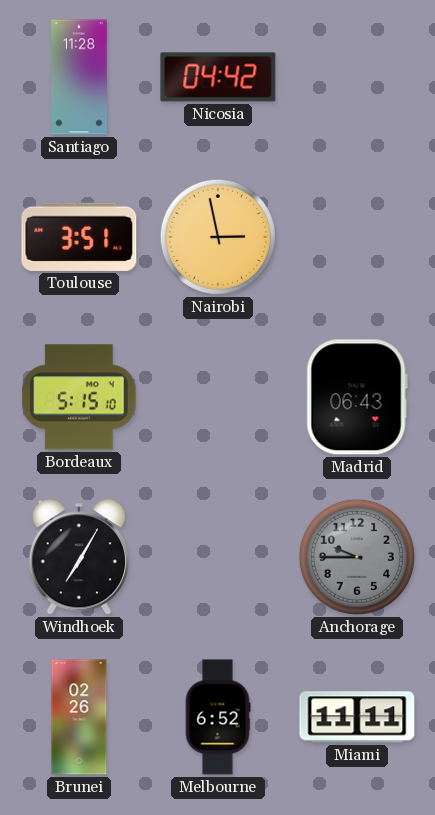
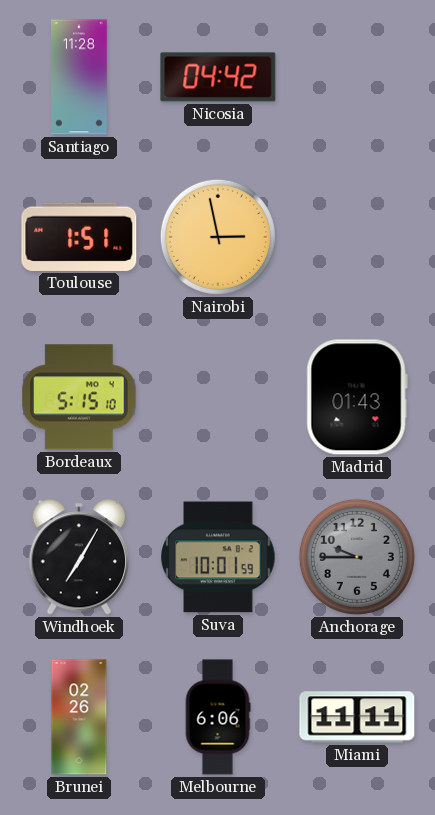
Toulouse: 3:51 -> 1:51
Madrid: 06:43 -> 01:43
Suva: none -> 10:01
Melbourne: 6:52 -> 6:06
